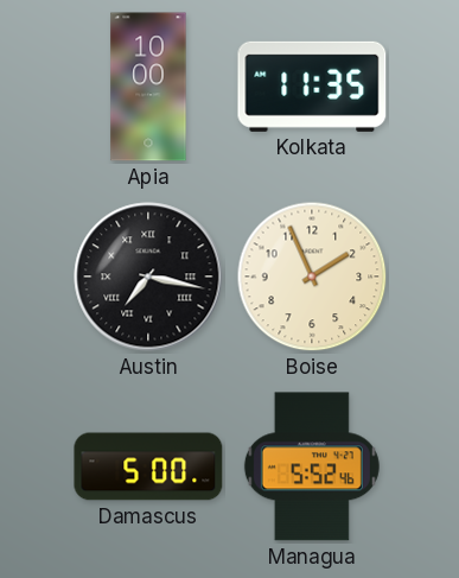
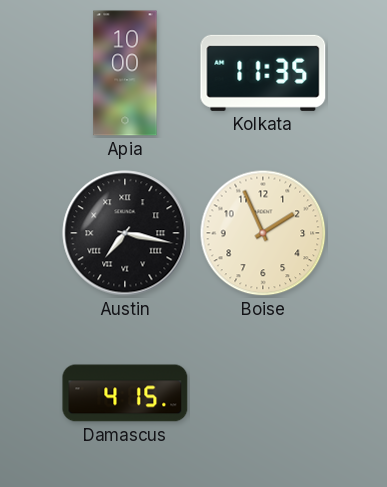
Damascus: 5:00 -> 4:15
Managua: 5:52 -> none
